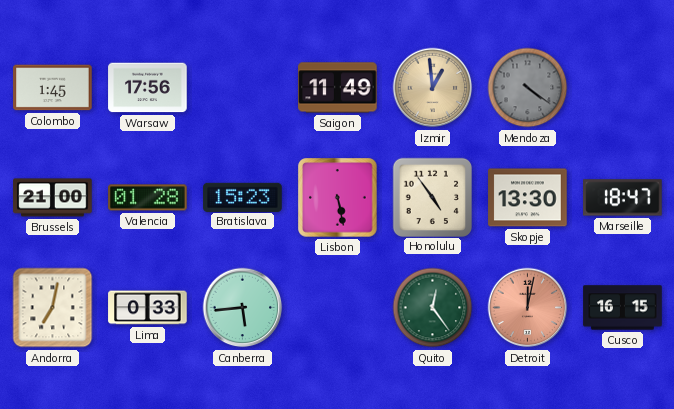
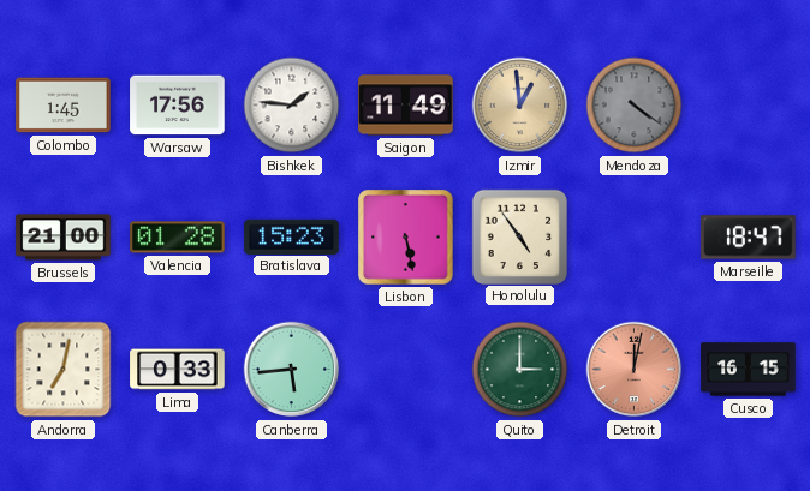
Bishkek: none -> 1:46
Skopje: 13:30 -> none
Quito: 12:24 -> 3:00
